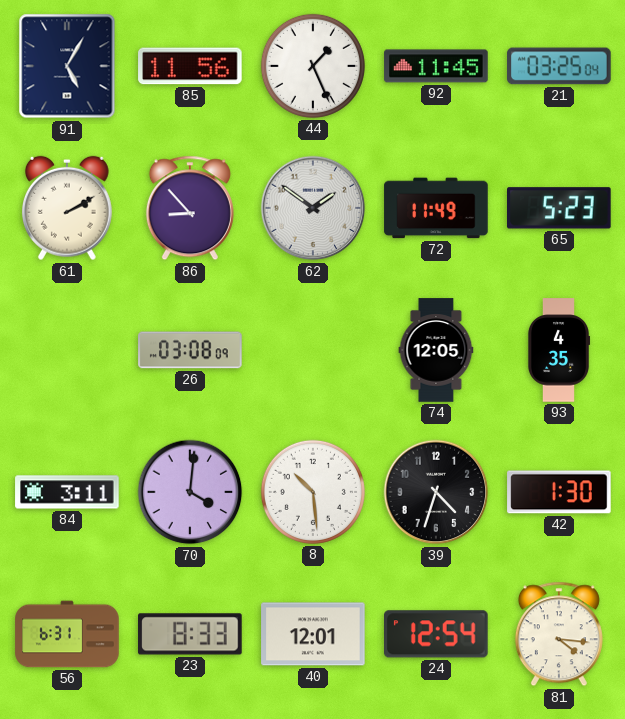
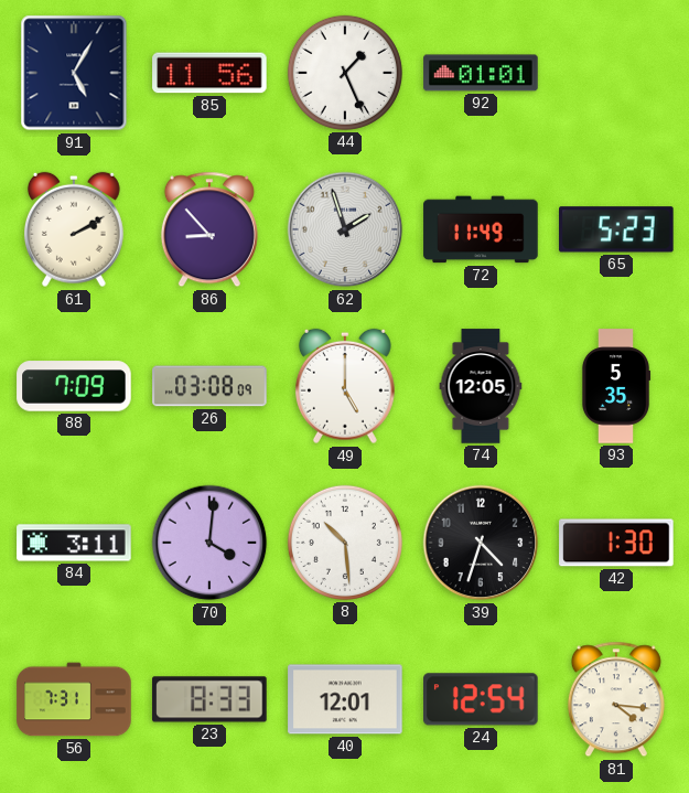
92: 11:45 -> 01:01
21: 03:25 -> none
62: 1:51 -> 1:57
88: none -> 7:09
49: none -> 5:00
93: 4:35 -> 5:35
56: 6:31 -> 7:31
